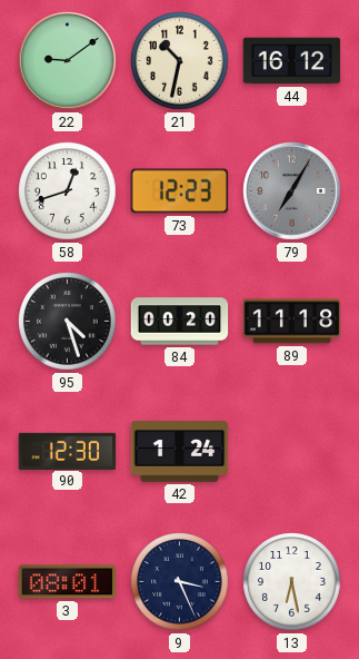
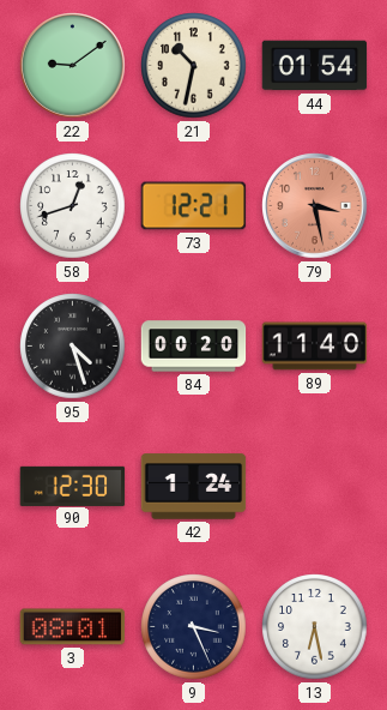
44: 16:12 -> 01:54
73: 12:23 -> 12:21
79: 7:05 -> 3:28
79 dial: grey -> salmon
89: 11:18 -> 11:40
